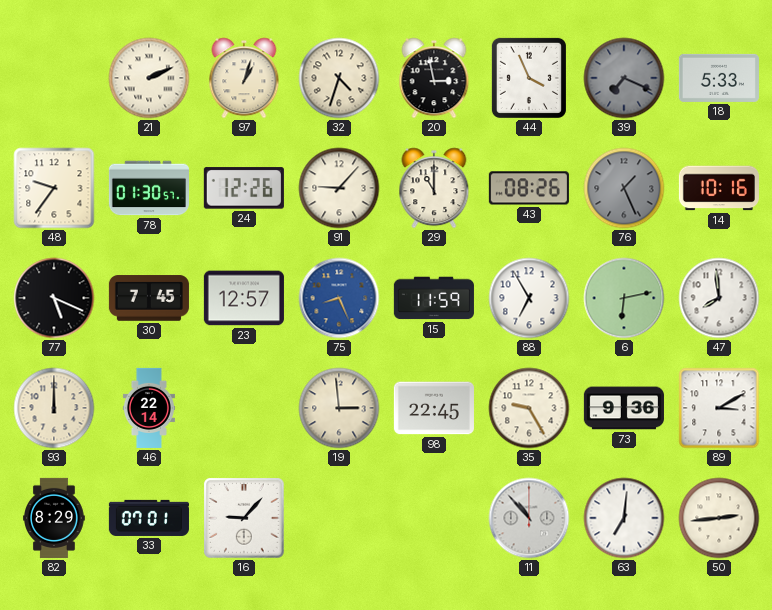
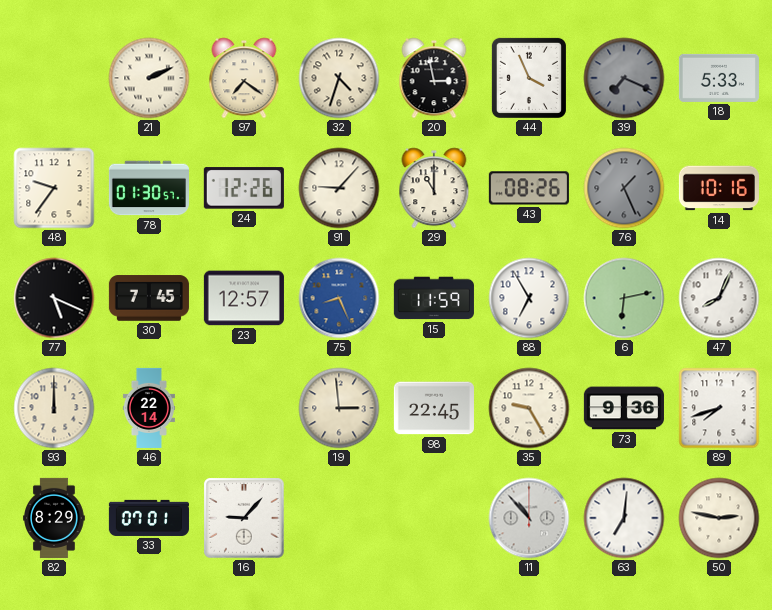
97: 1:03 -> 7:21
47: 7:59 -> 8:04
89: 3:10 -> 7:42
50: 2:44 -> 2:47
